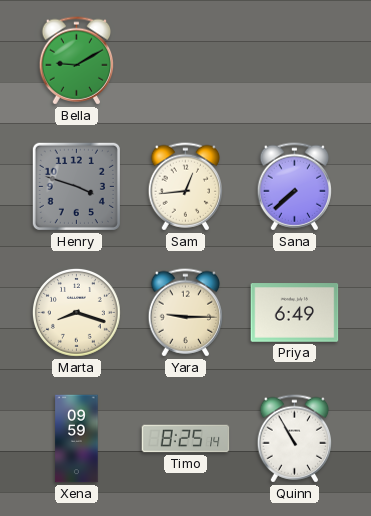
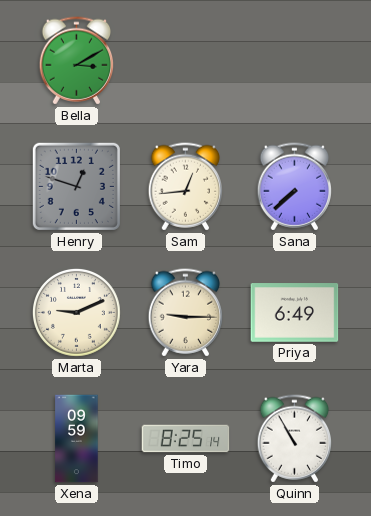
Bella: 9:10 -> 3:10
Henry: 3:48 -> 12:48
Marta: 8:18 -> 9:11
